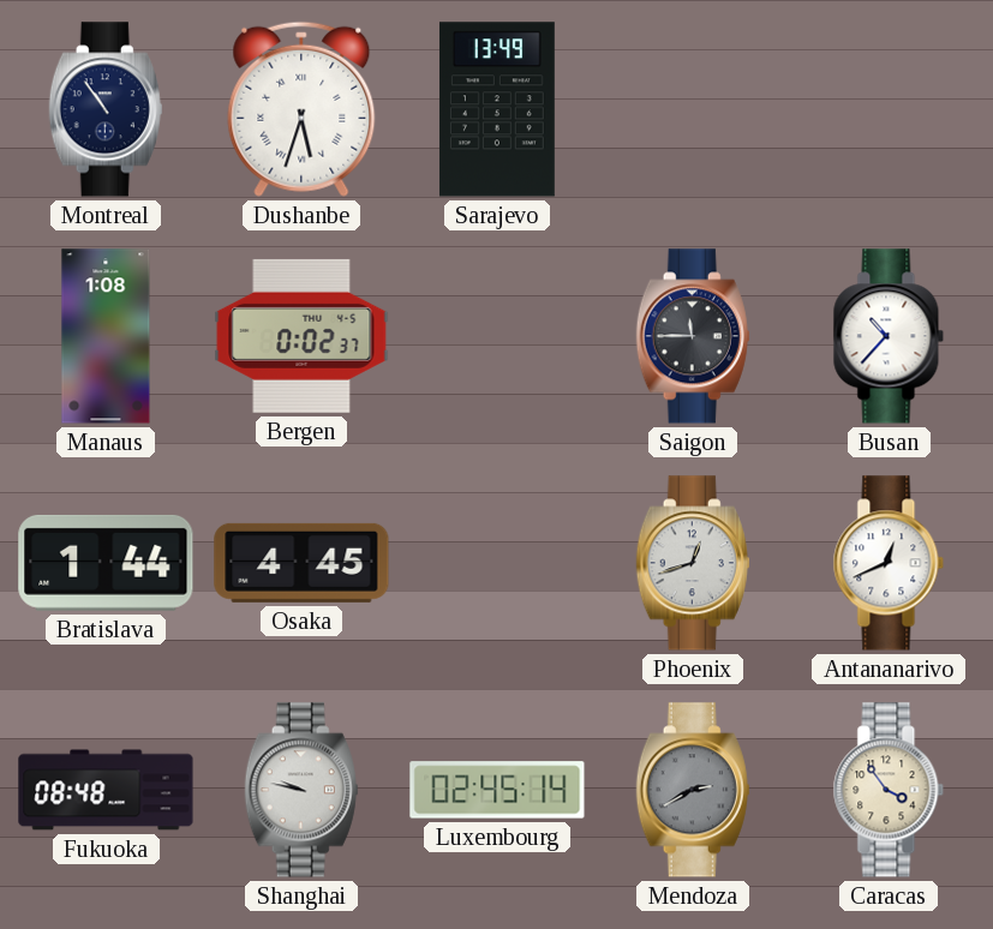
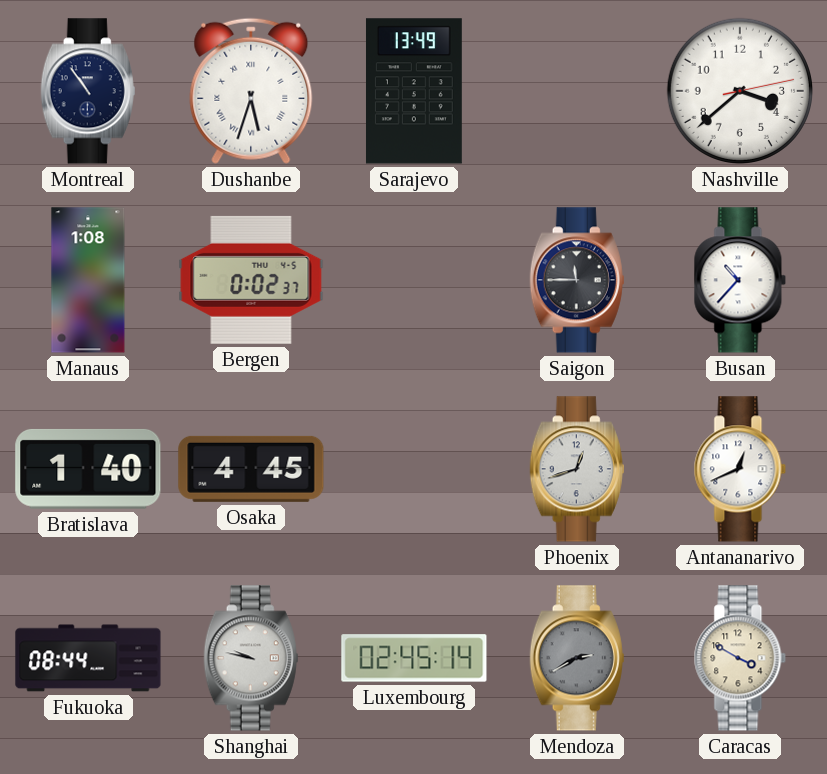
Nashville: none -> 3:38
Bratislava: 1:44 -> 1:40
Fukuoka: 08:48 -> 08:44
Caracas: 3:54 -> 3:50
